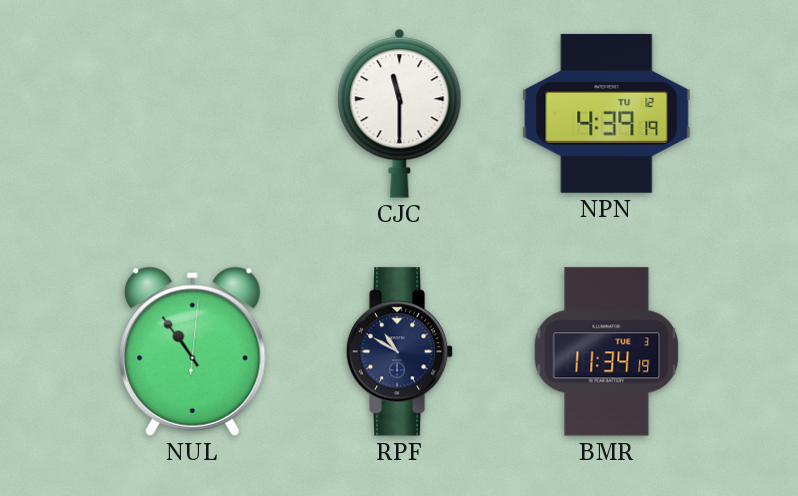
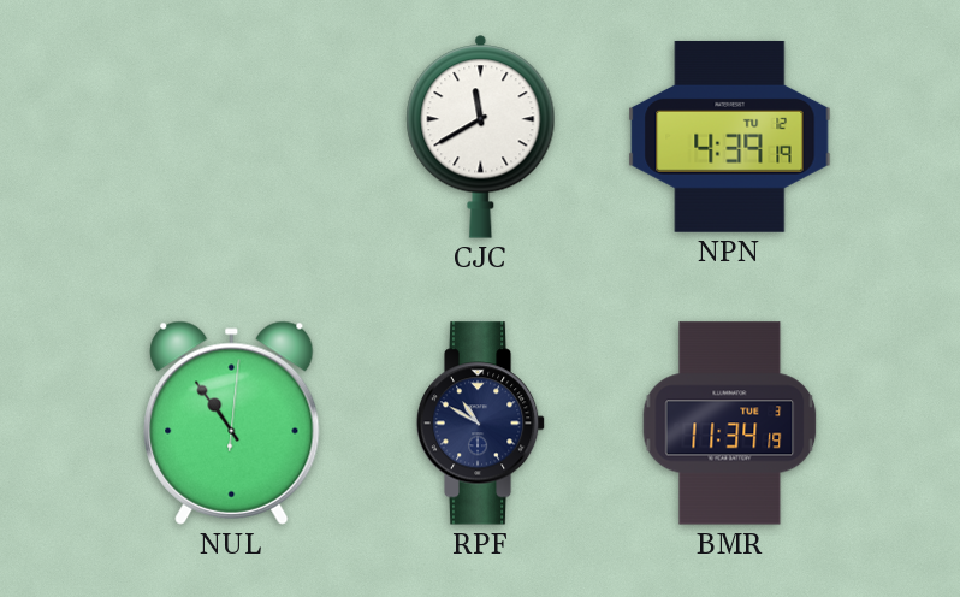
CJC: 11:30 -> 11:40
